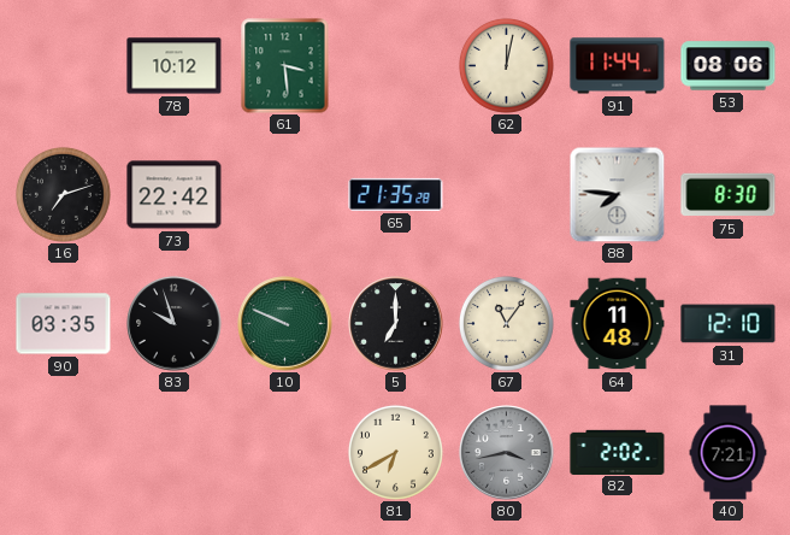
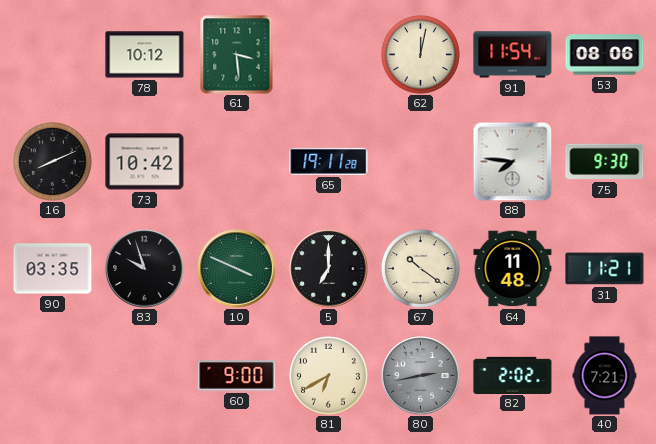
91: 11:44 -> 11:54
16: 7:12 -> 8:11
73: 22:42 -> 10:42
65: 21:35 -> 19:11
75: 8:30 -> 9:30
10: 9:49 -> 3:49
67: 11:06 -> 10:21
31: 12:10 -> 11:21
60: none -> 9:00
80: 3:43 -> 2:43
